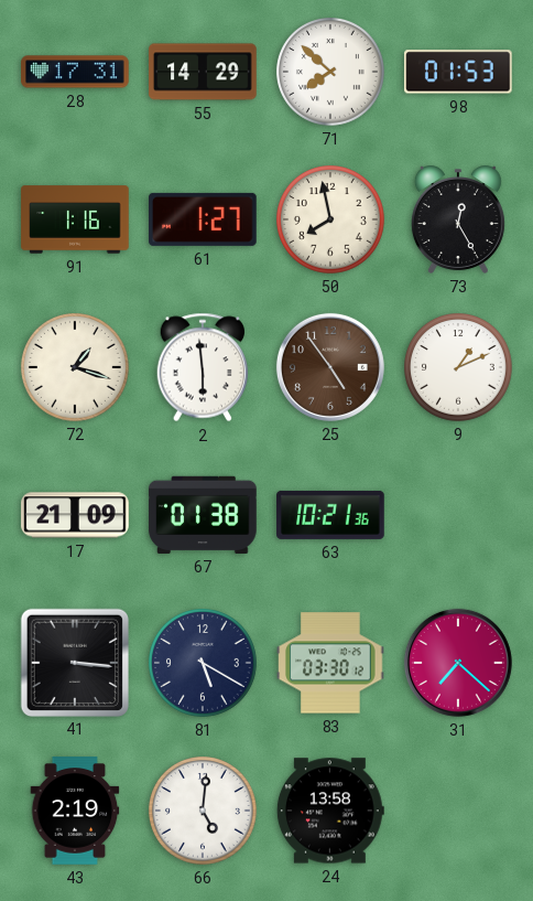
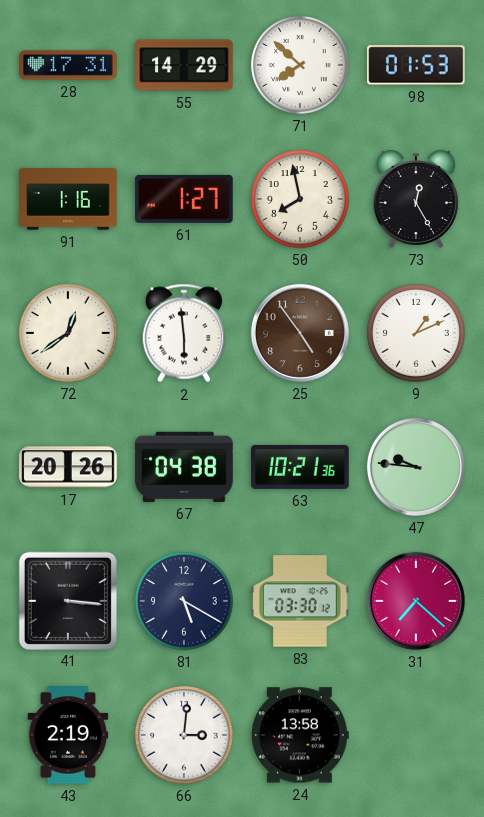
72: 1:18 -> 12:39
17: 21:09 -> 20:26
67: 01:38 -> 04:38
47: none -> 9:46
66: 5:01 -> 3:01
